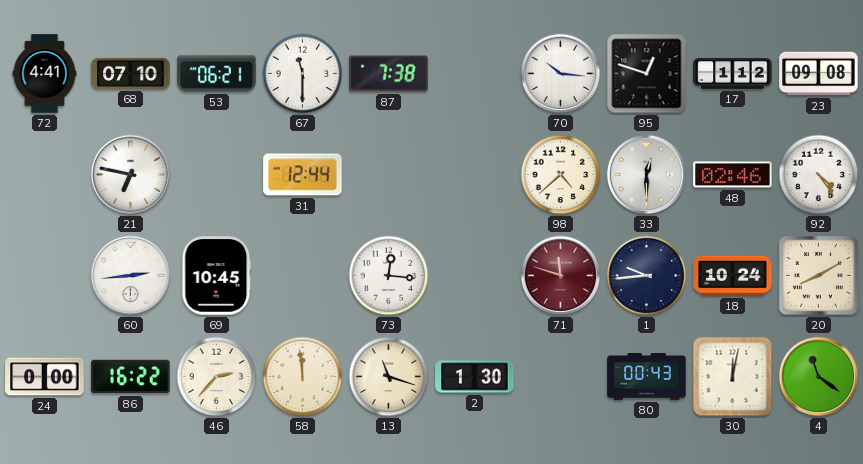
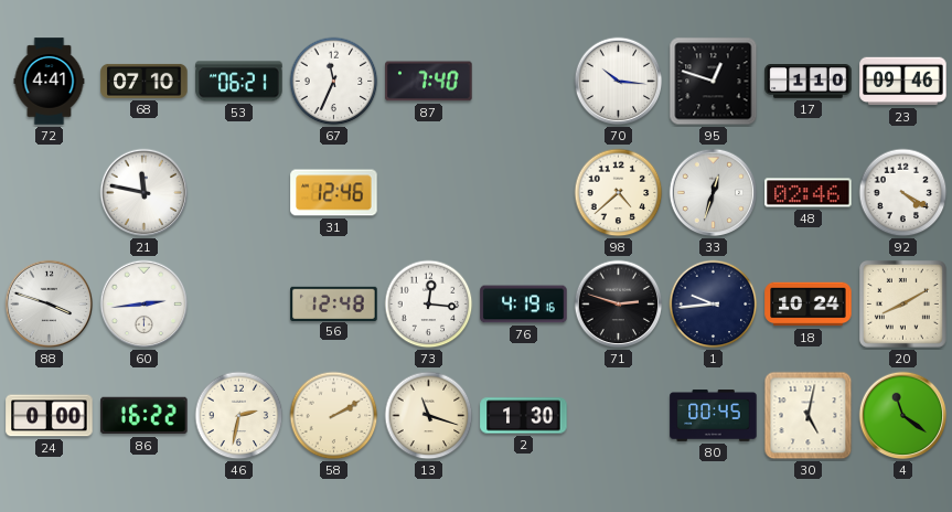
67: 11:30 -> 11:34
87: 7:38 -> 7:40
17: 1:12 -> 1:10
23: 09:08 -> 09:46
21: 6:47 -> 11:47
31: 12:44 -> 12:46
33: 12:30 -> 12:33
92: 4:24 -> 4:20
88: none -> 3:48
69: 10:45 -> none
56: none -> 12:48
76: none -> 4:19
71: 11:48 -> 2:48
71 dial: burgundy -> black
46: 2:37 -> 2:32
58: 11:59 -> 2:10
80: 00:43 -> 00:45
30: 12:02 -> 5:02
